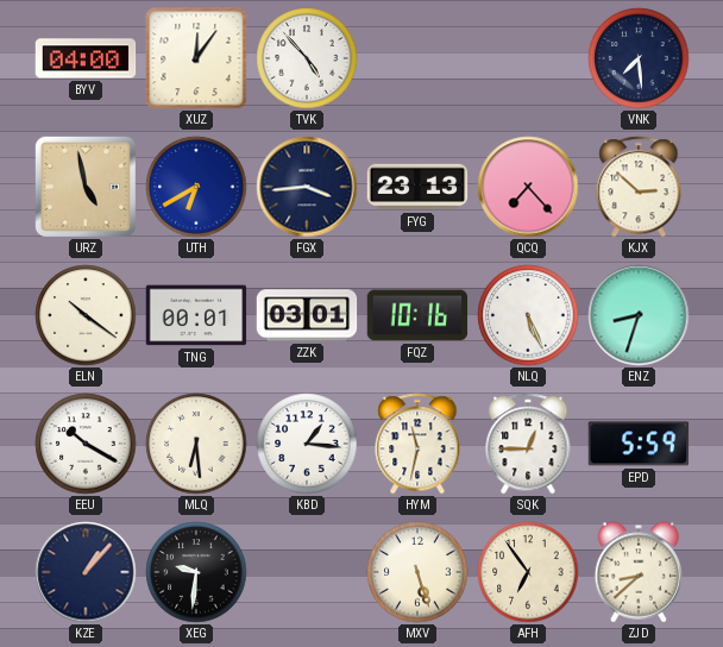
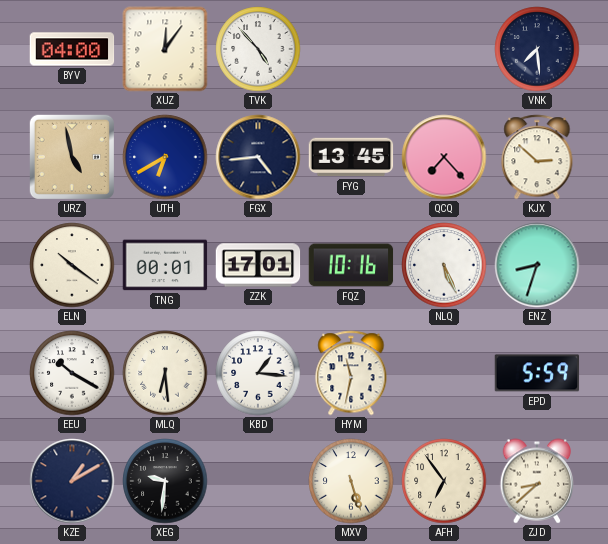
FGX: 3:44 -> 4:44
FYG: 23:13 -> 13:45
ZZK: 03:01 -> 17:01
SQK: 12:45 -> none
KZE: 1:07 -> 1:10
